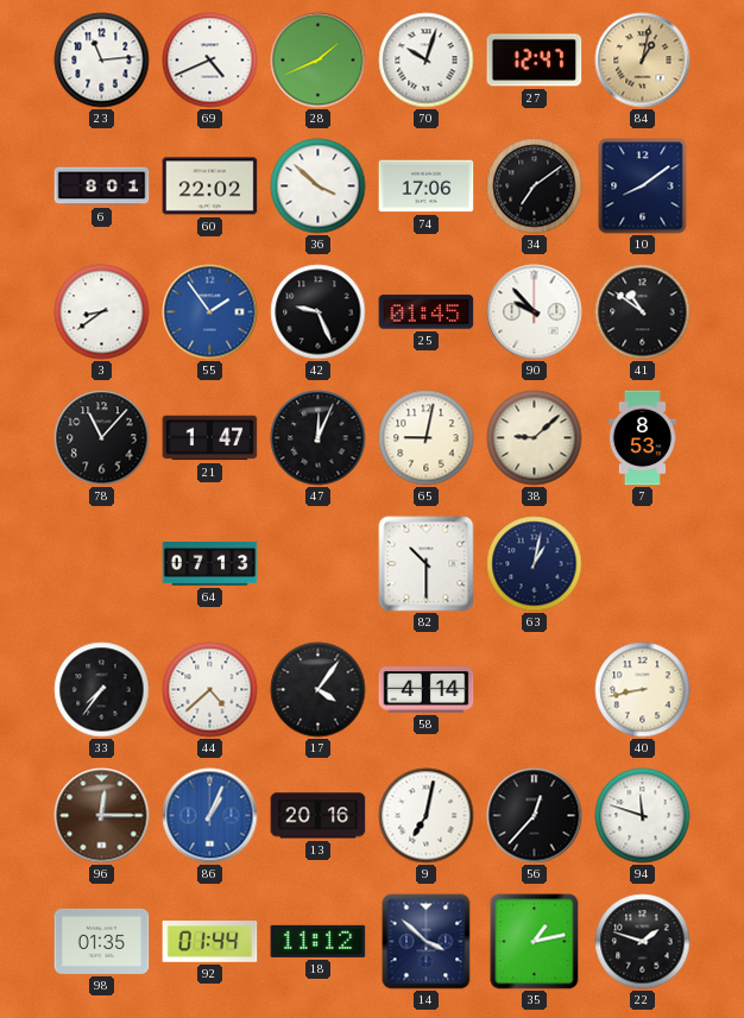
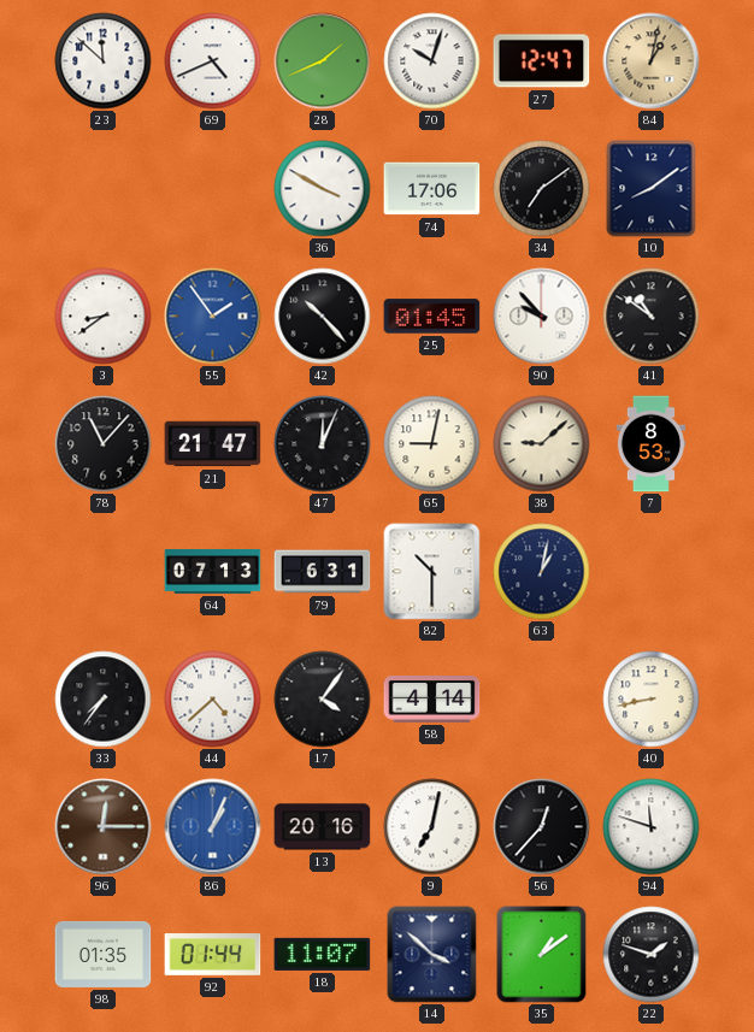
23: 11:14 -> 11:52
6: 8:01 -> none
60: 22:02 -> none
36: 3:52 -> 3:50
42: 9:26 -> 10:23
21: 1:47 -> 21:47
79: none -> 6:31
18: 11:12 -> 11:07
35: 1:13 -> 1:09
